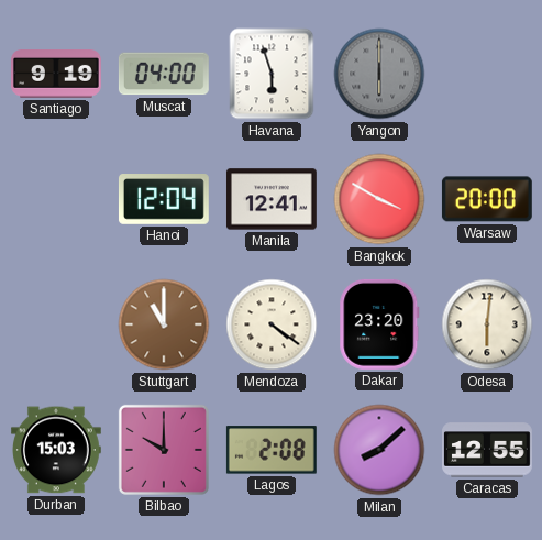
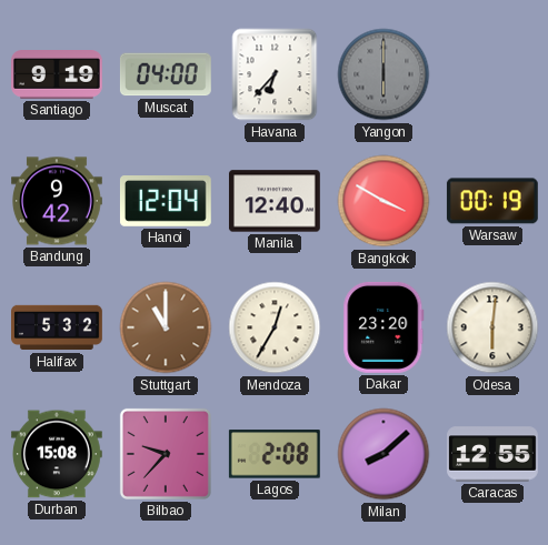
Havana: 5:57 -> 6:37
Bandung: none -> 9:42
Manila: 12:41 -> 12:40
Warsaw: 20:00 -> 00:19
Halifax: none -> 5:32
Mendoza: 4:21 -> 12:35
Durban: 15:03 -> 15:08
Bilbao: 10:00 -> 9:37
